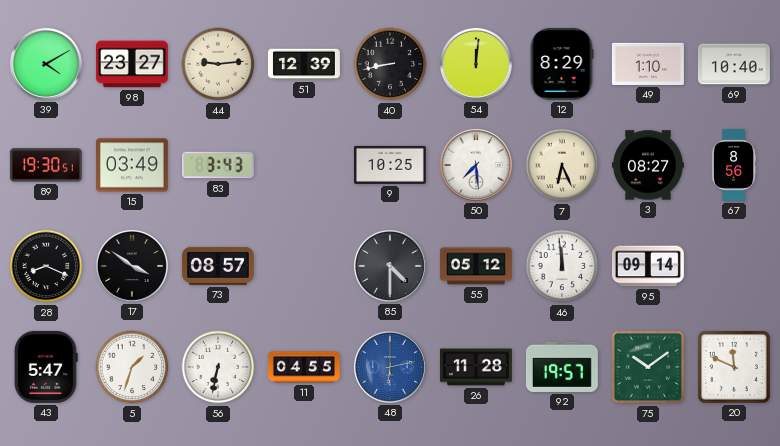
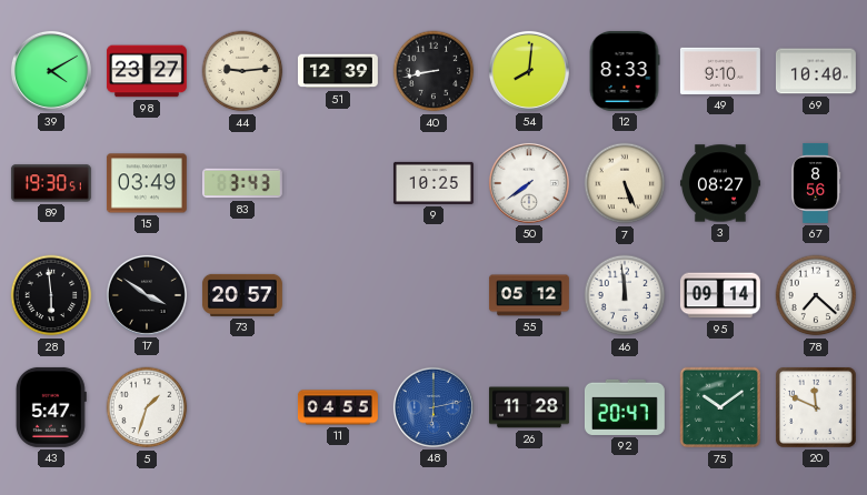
54: 12:01 -> 8:01
12: 8:29 -> 8:33
49: 1:10 -> 9:10
50: 7:29 -> 7:39
7: 6:26 -> 5:26
28: 8:19 -> 5:59
73: 08:57 -> 20:57
85: 4:30 -> none
78: none -> 7:22
56: 6:32 -> none
92: 19:57 -> 20:47
